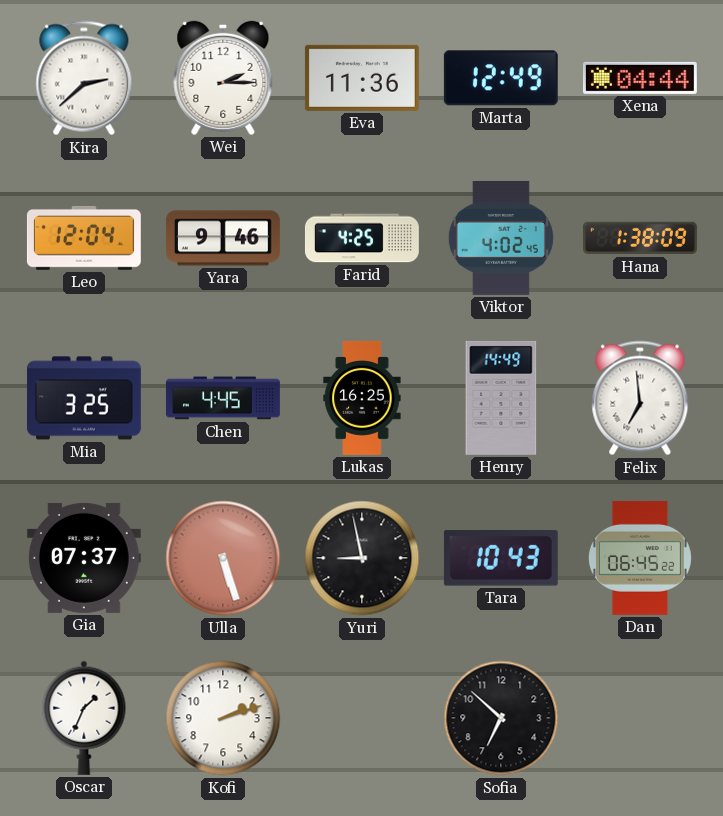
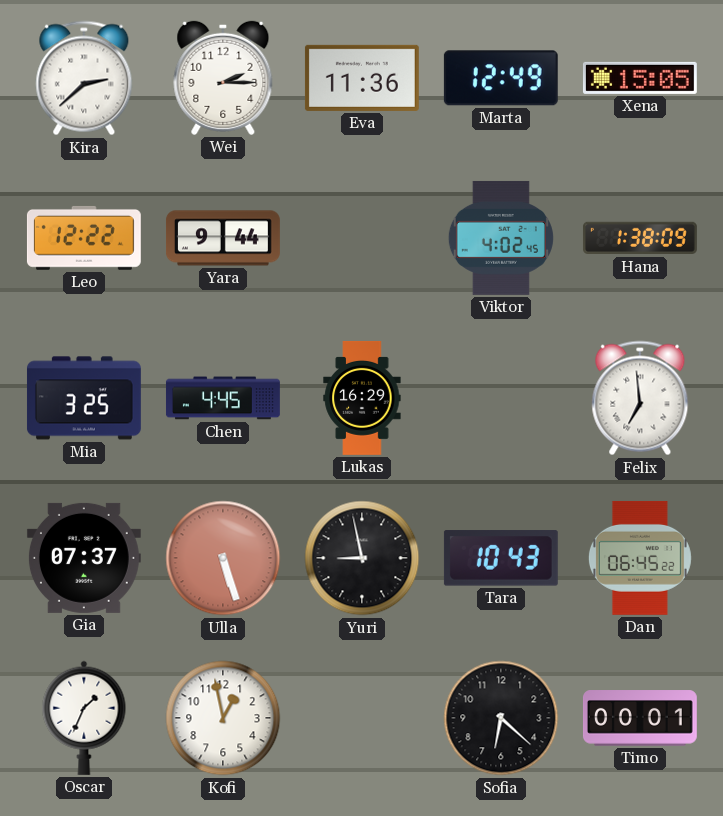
Xena: 04:44 -> 15:05
Leo: 12:04 -> 12:22
Yara: 9:46 -> 9:44
Farid: 4:25 -> none
Lukas: 16:25 -> 16:29
Henry: 14:49 -> none
Kofi: 2:12 -> 12:58
Sofia: 6:52 -> 6:22
Timo: none -> 00:01
